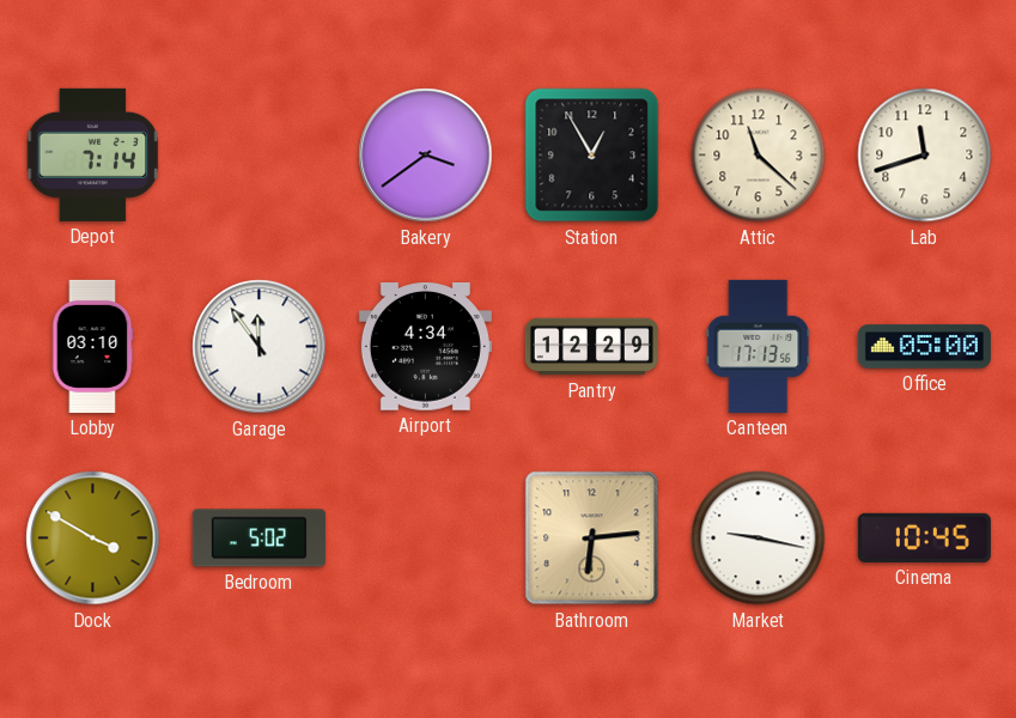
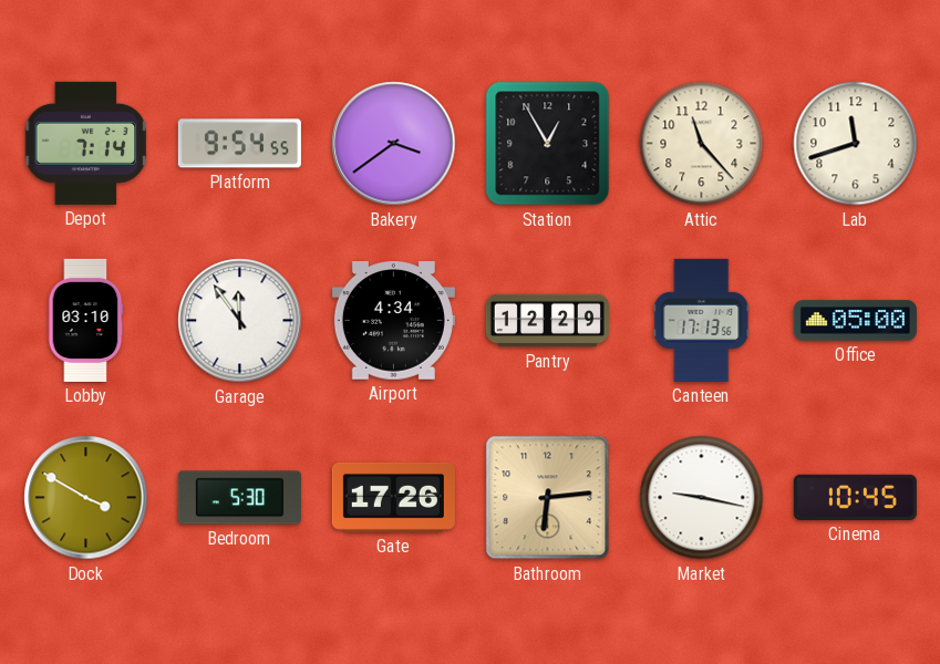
Platform: none -> 9:54
Attic: 11:22 -> 11:23
Bedroom: 5:02 -> 5:30
Gate: none -> 17:26
